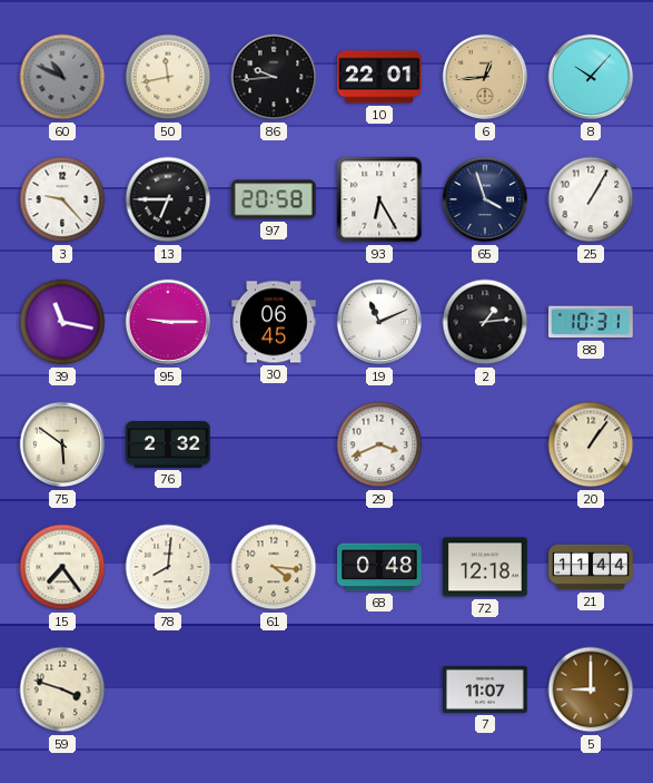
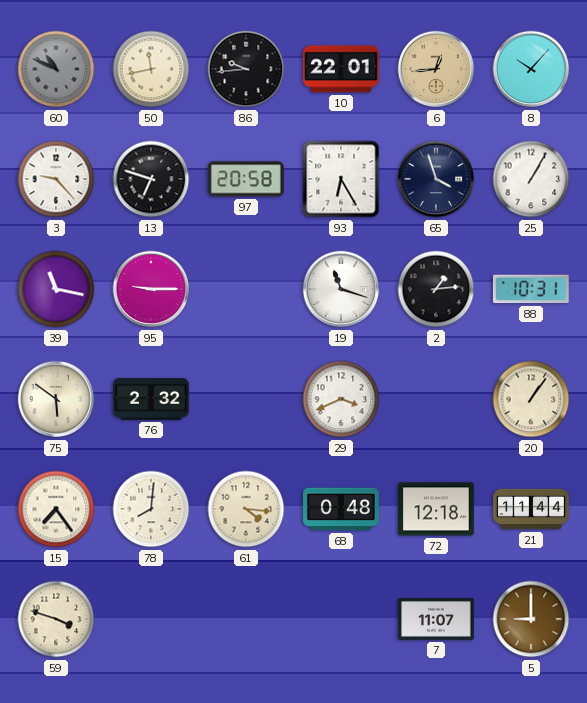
13: 6:45 -> 6:48
30: 06:45 -> none
19: 11:11 -> 11:18
